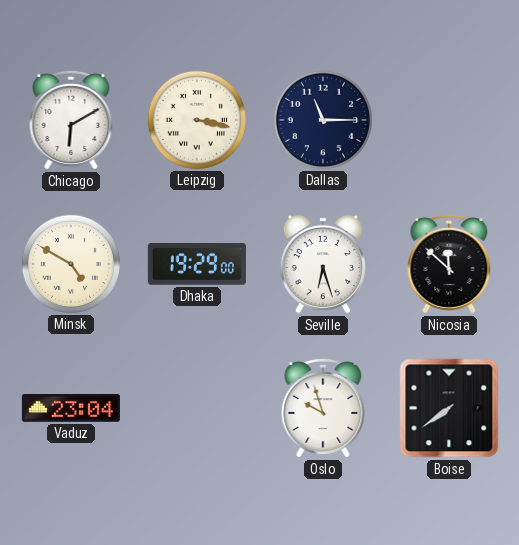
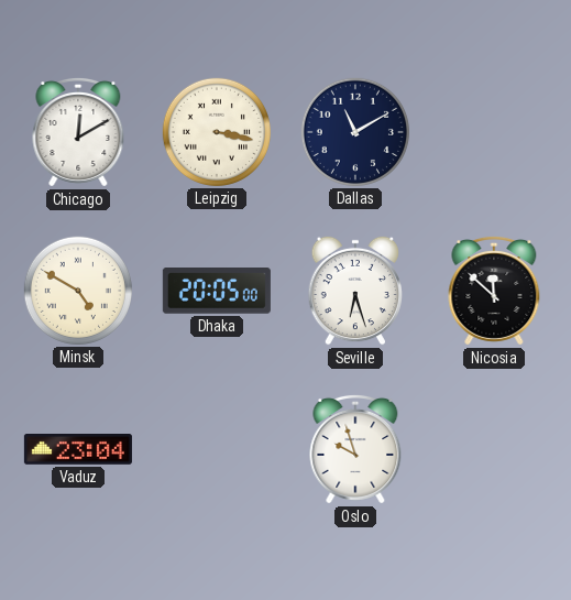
Chicago: 6:10 -> 12:10
Dallas: 11:15 -> 11:10
Dhaka: 19:29 -> 20:05
Boise: 7:39 -> none
